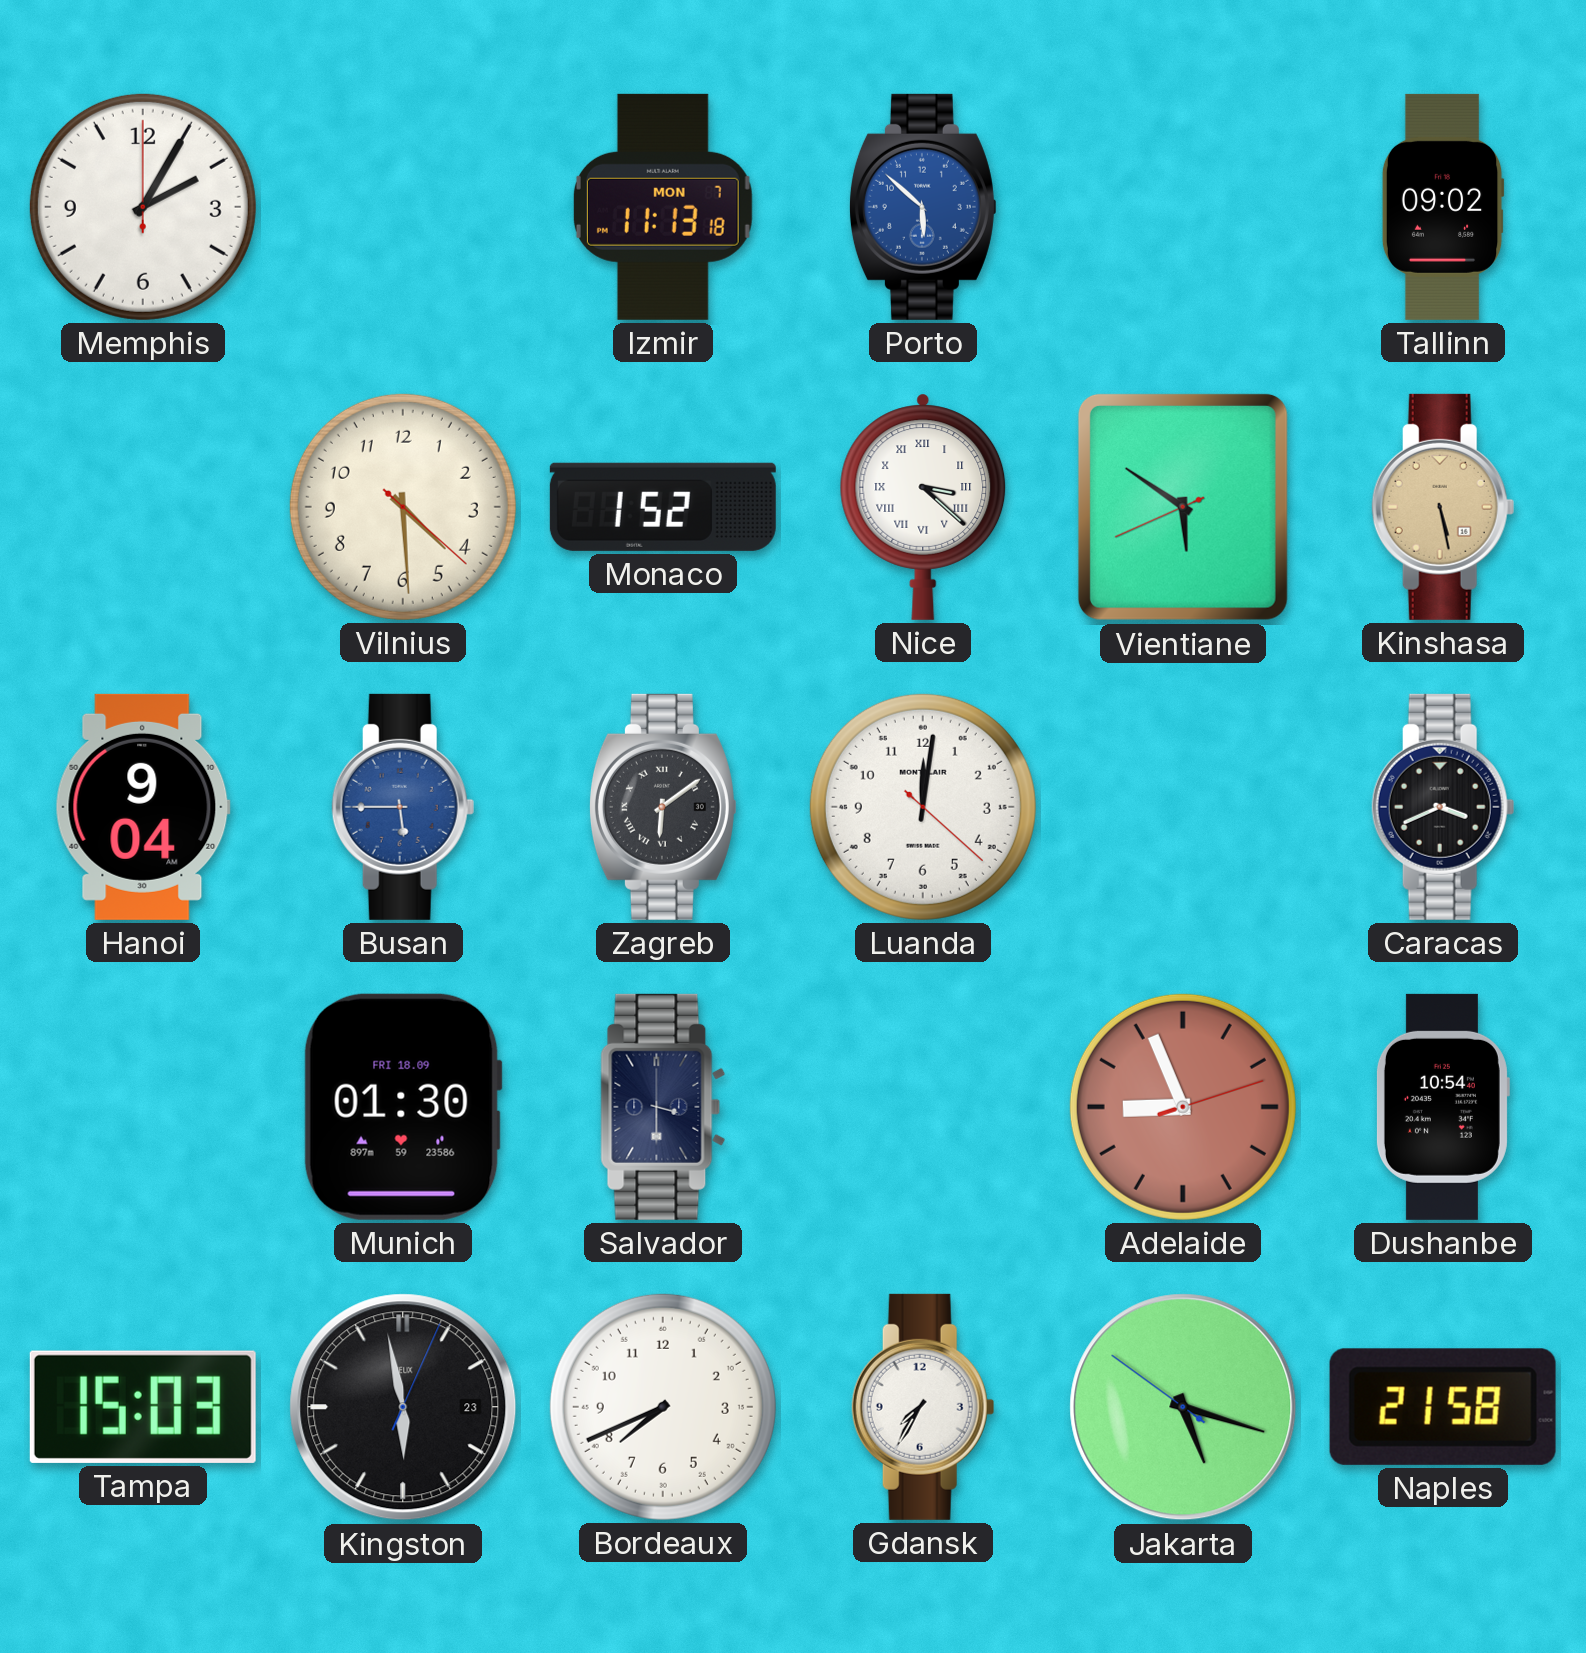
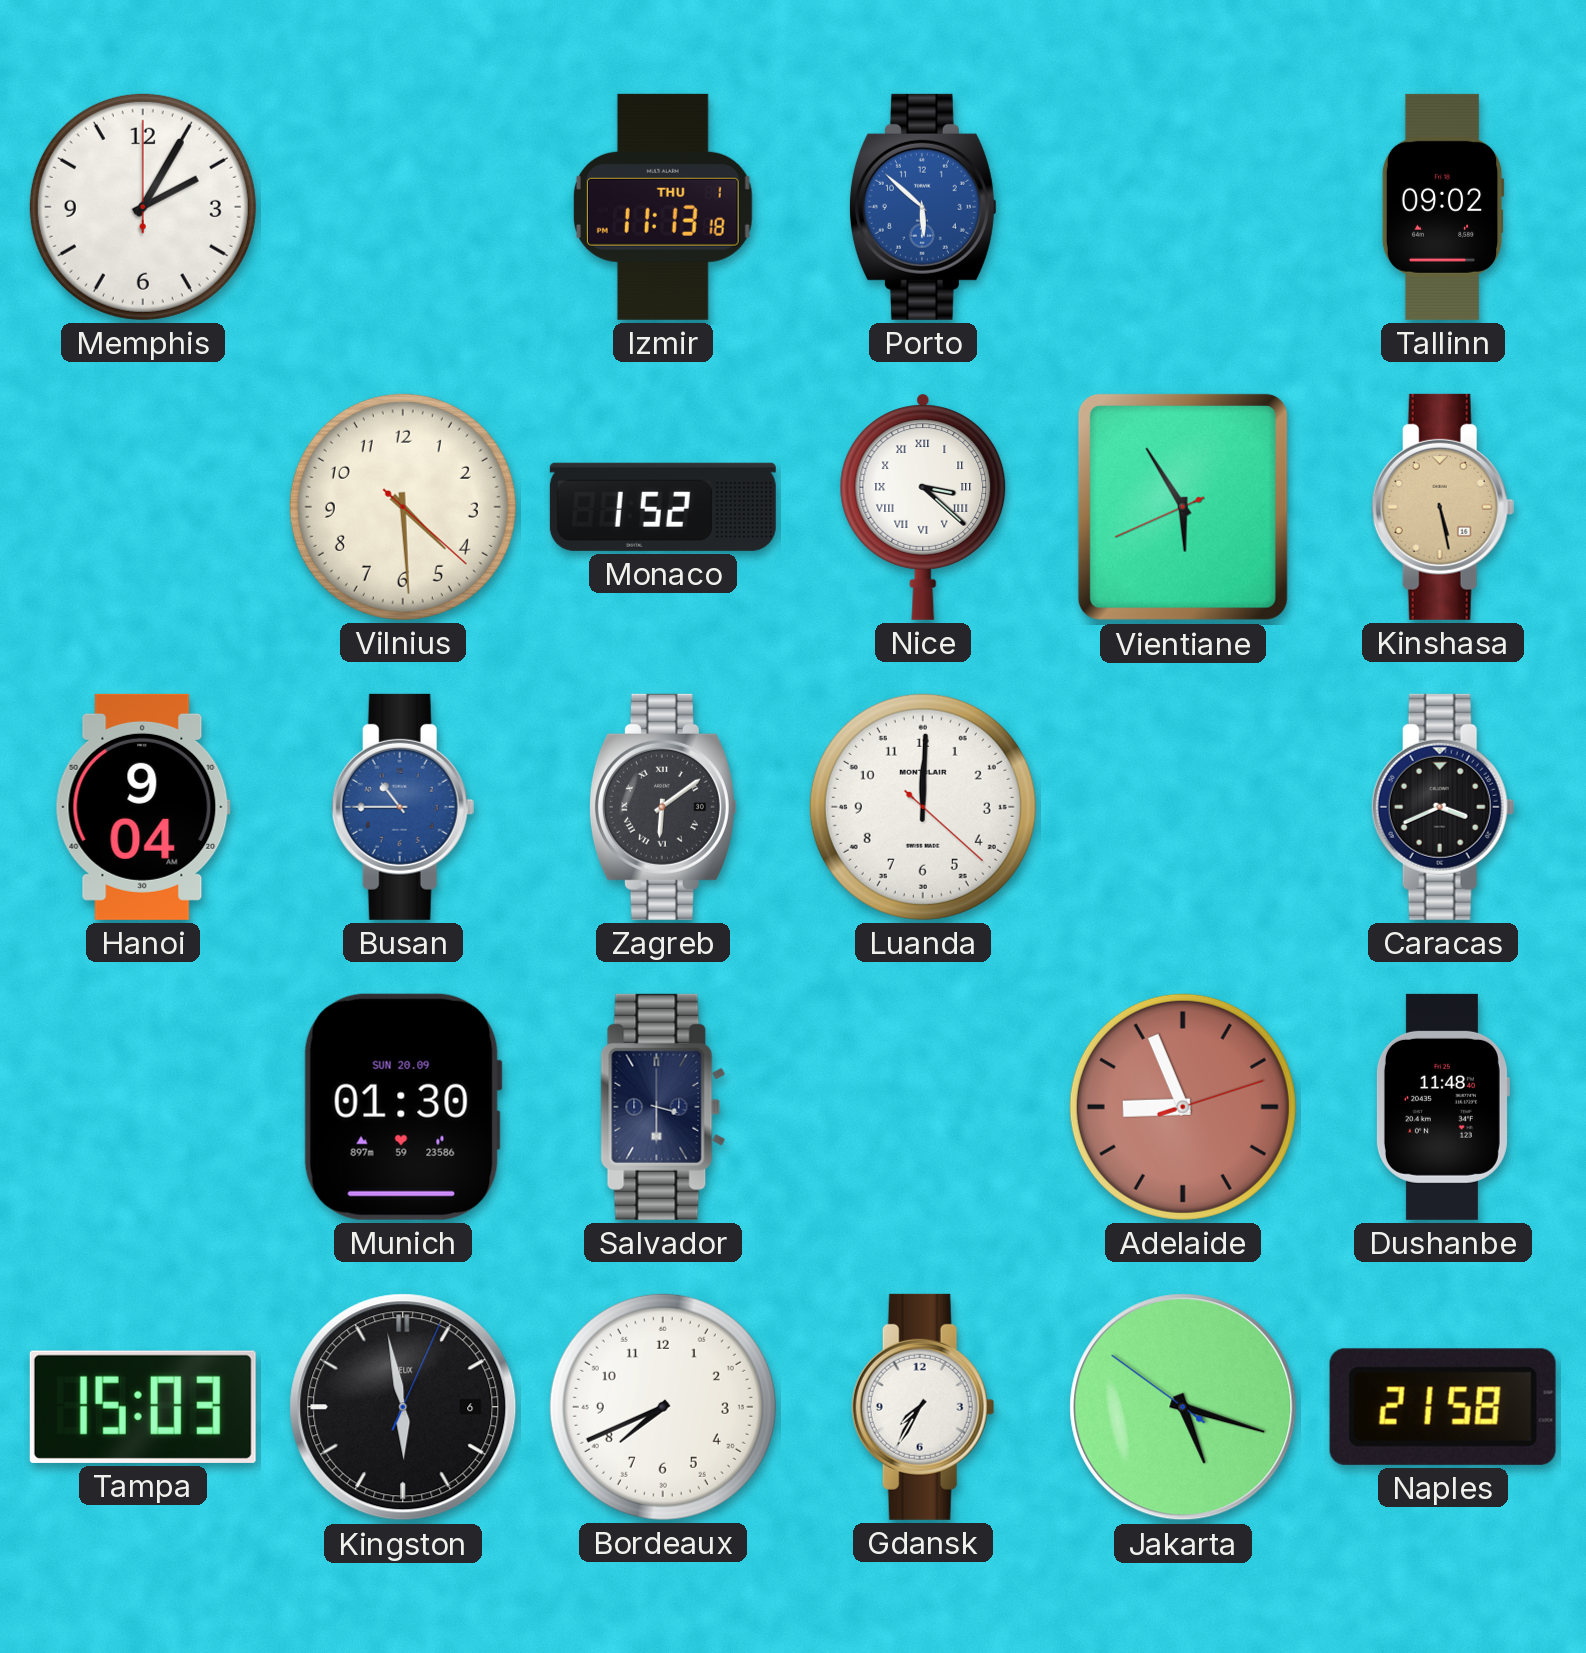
Izmir date: MON 7 -> THU 1
Vientiane: 5:50 -> 5:54
Busan: 5:45 -> 10:45
Luanda: 12:01 -> 12:00
Munich date: FRI 18.09 -> SUN 20.09
Dushanbe: 10:54 -> 11:48
Kingston date: 23 -> 6
